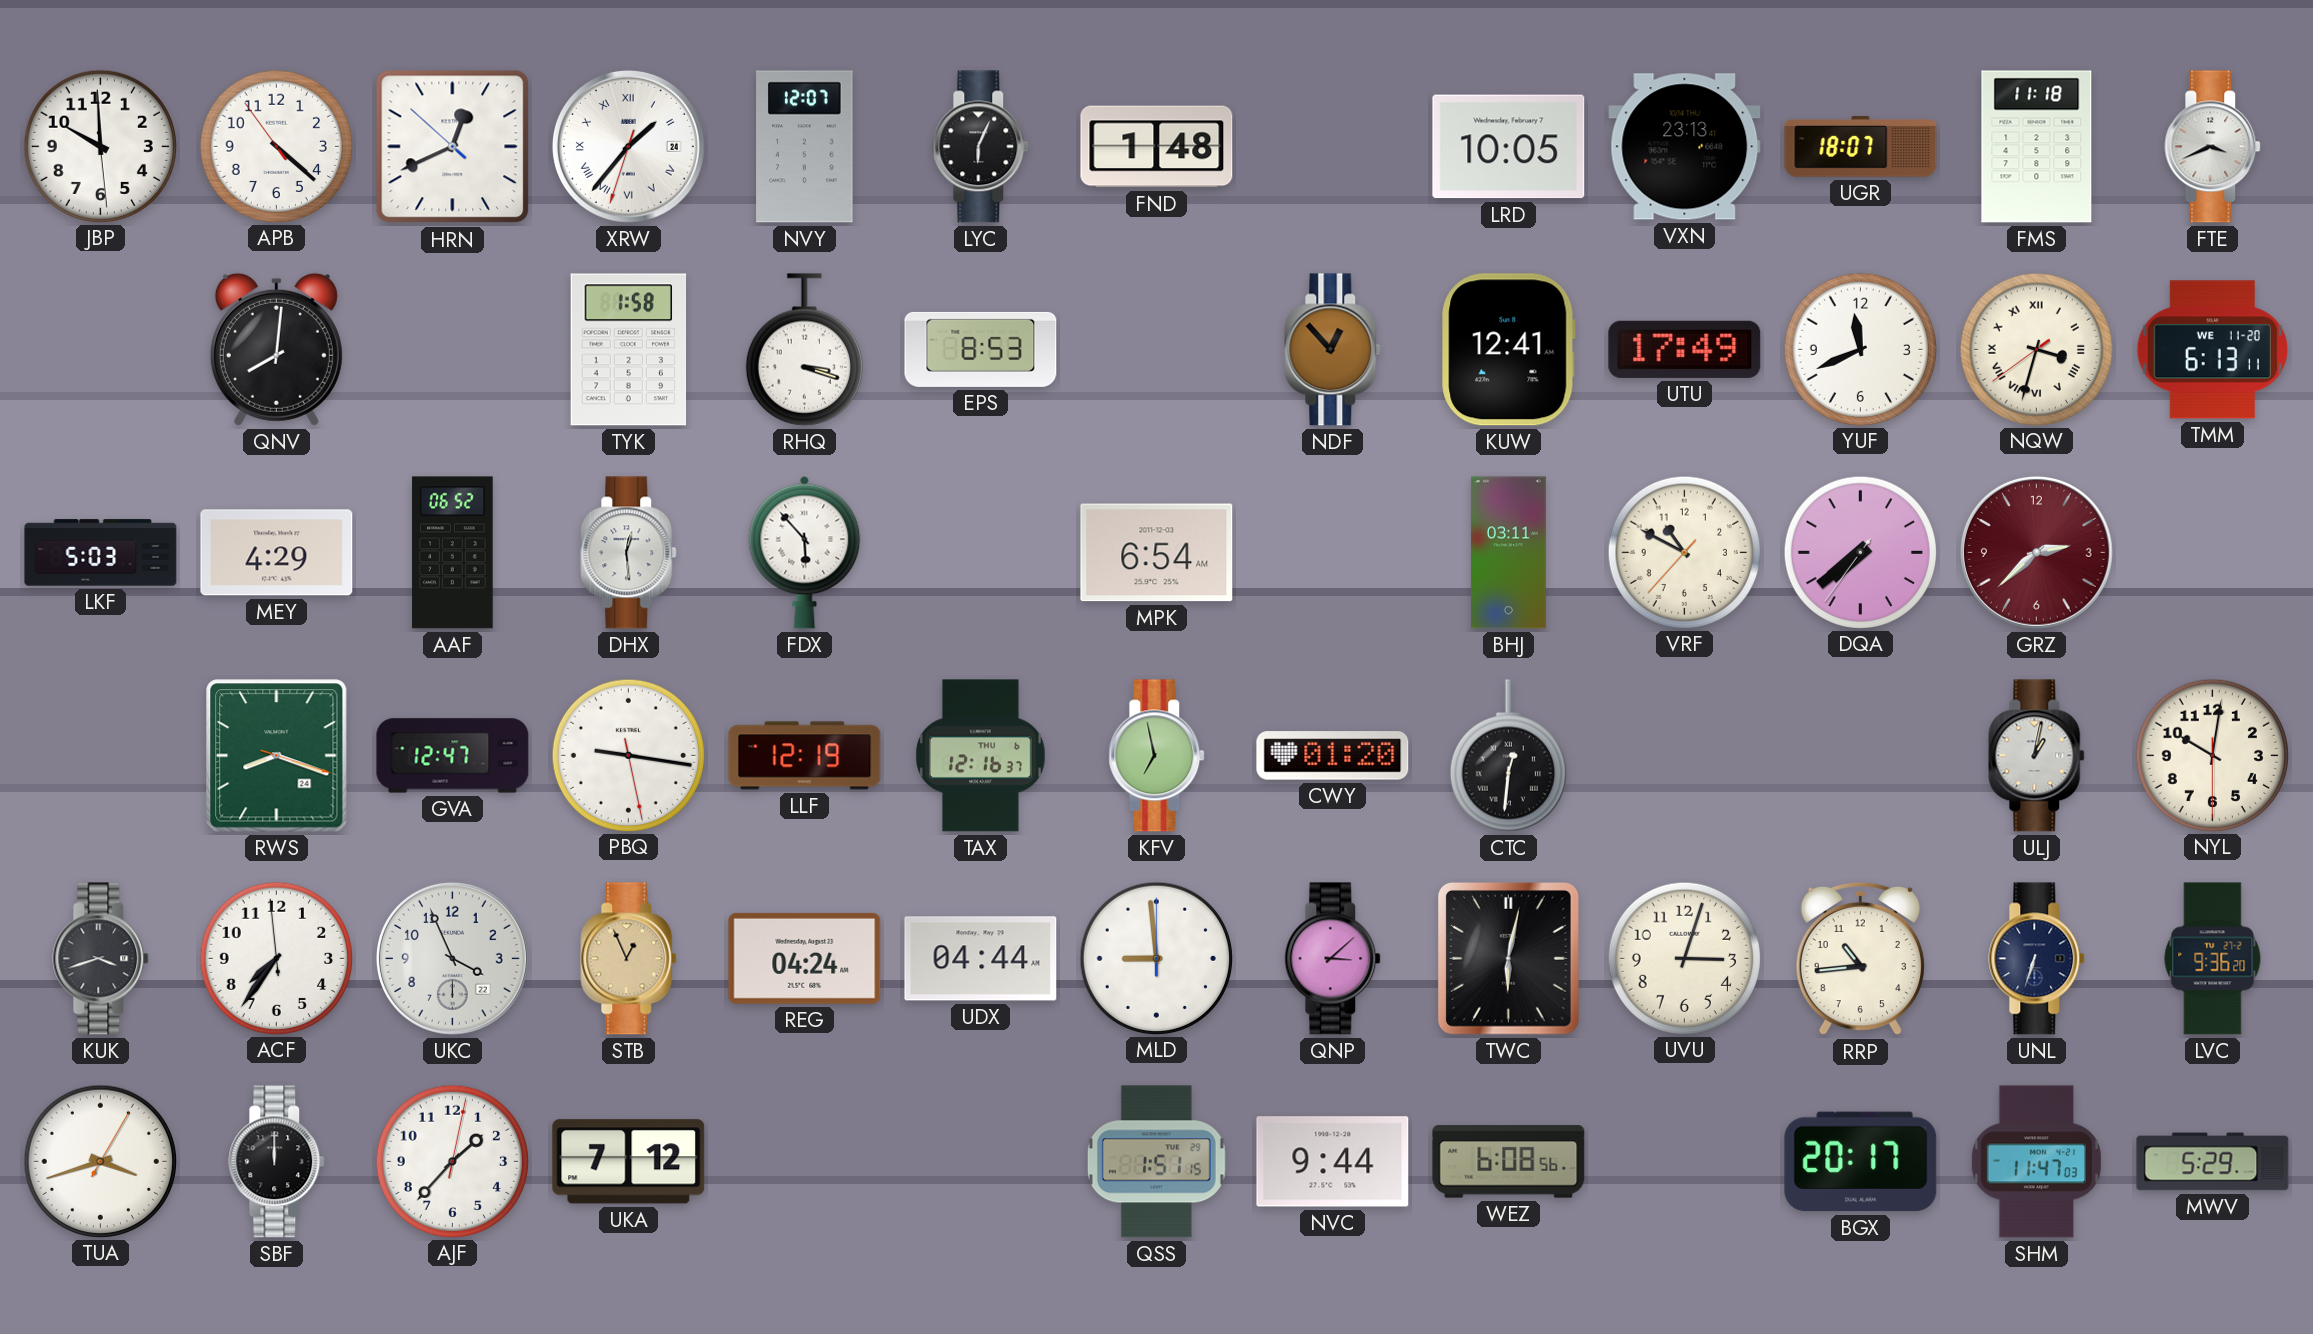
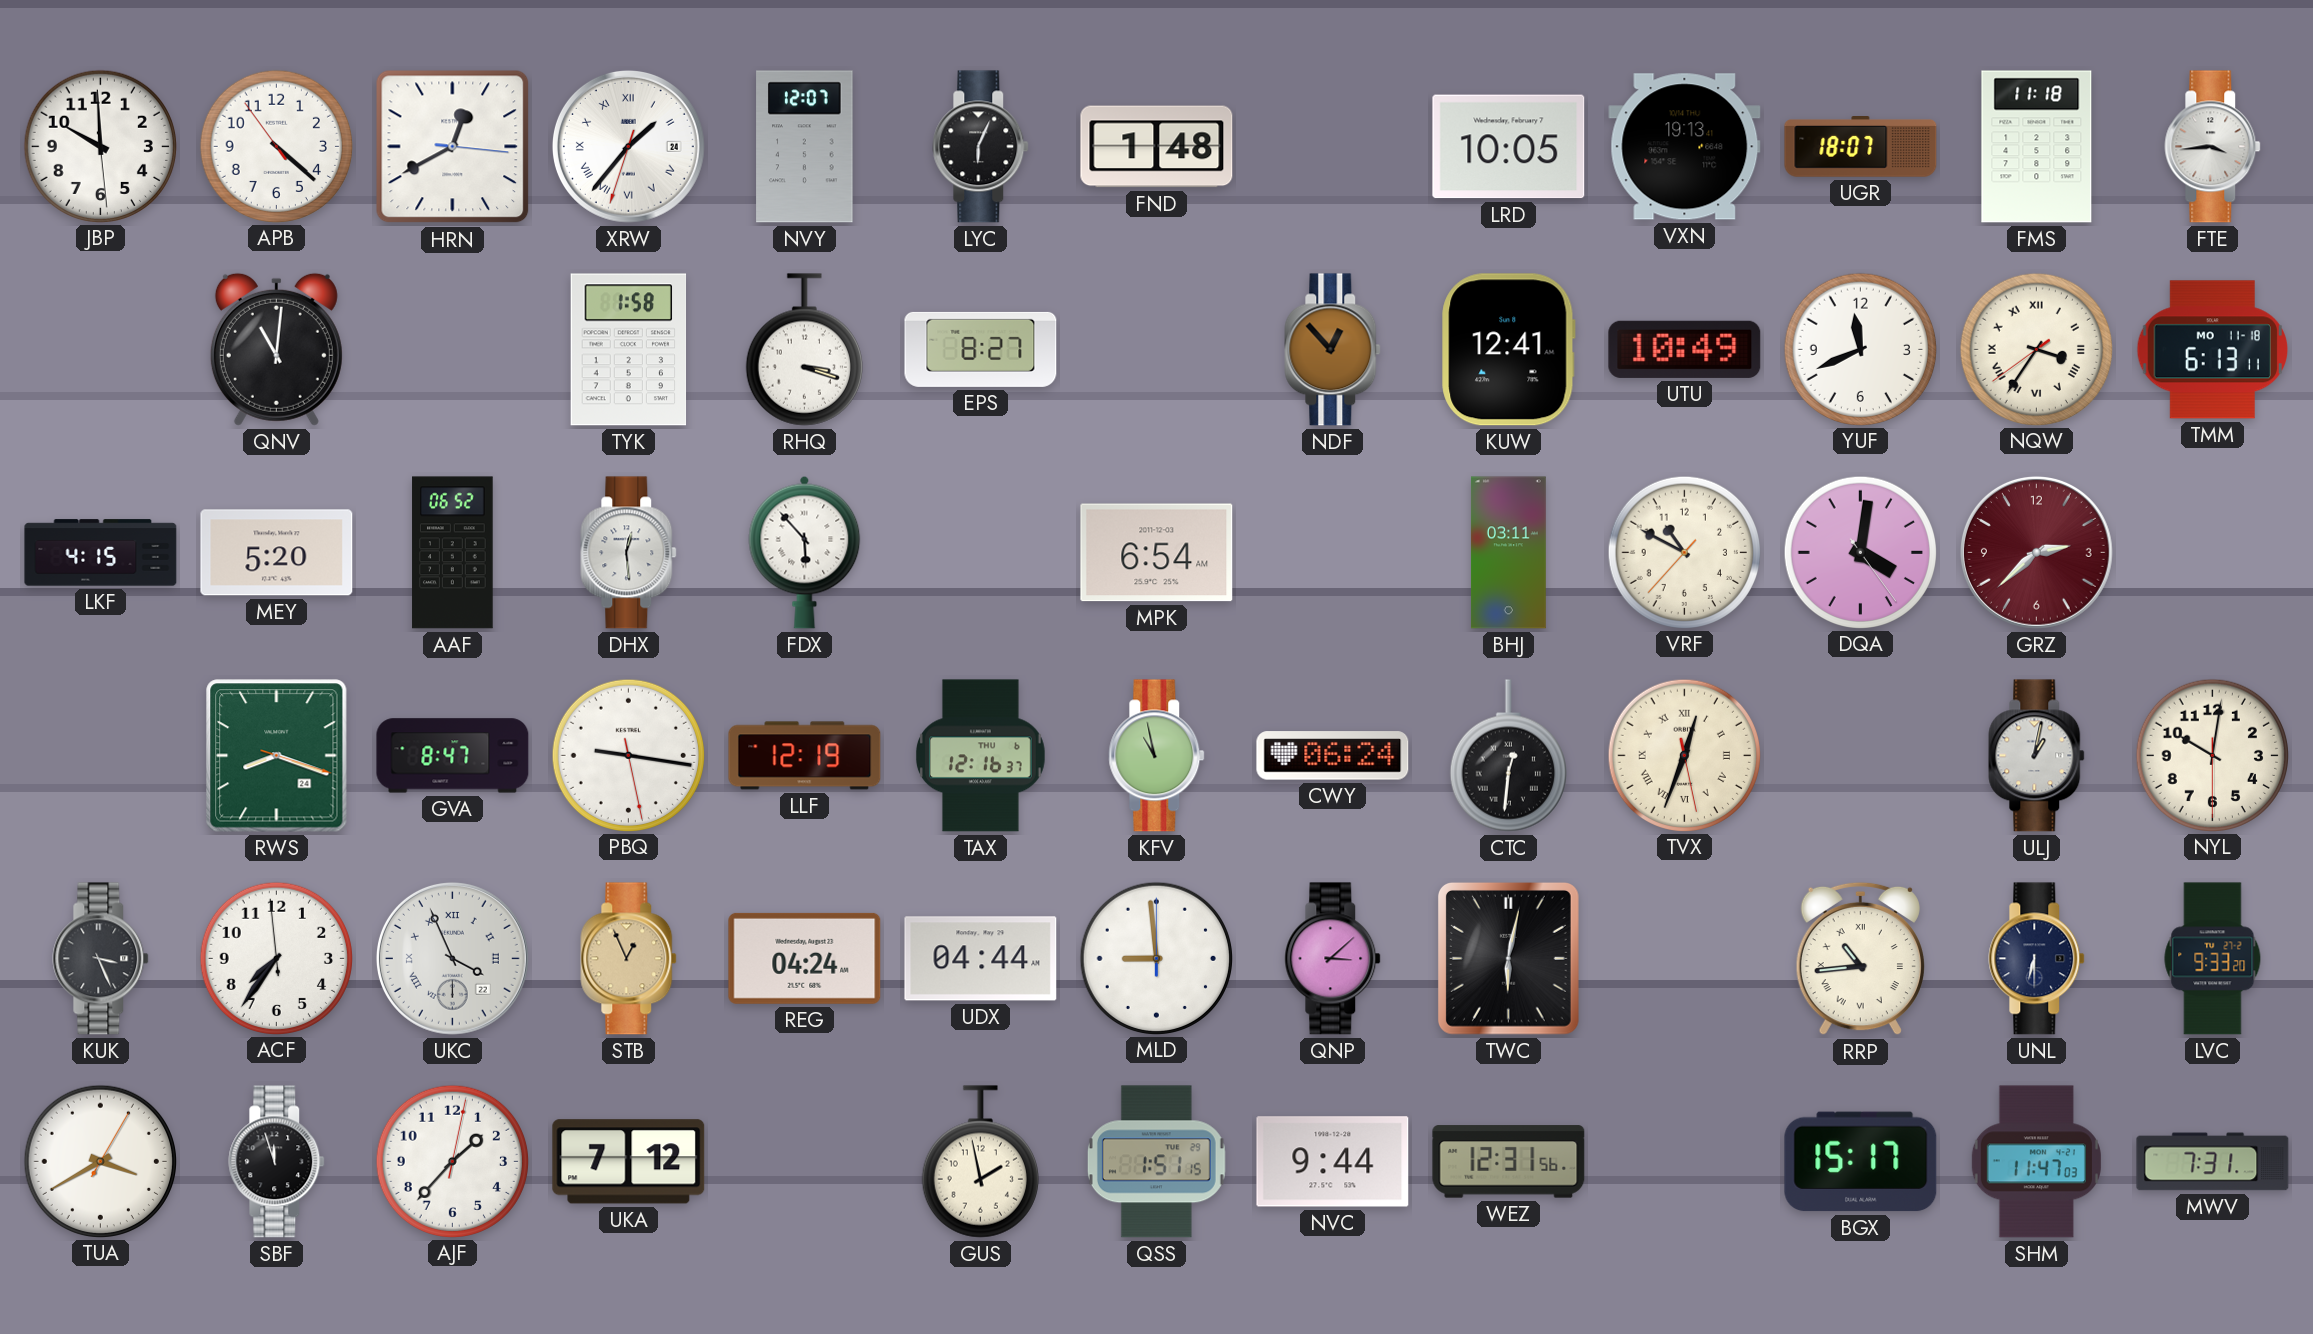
HRN: 12:40:52 -> 12:40:16
VXN: 23:13 -> 19:13
FTE: 3:41 -> 3:44
QNV: 8:01 -> 11:01
EPS: 8:53 -> 8:27
UTU: 17:49 -> 10:49
NQW: 3:32 -> 3:35
TMM date: WE 11-20 -> MO 11-18
LKF: 5:03 -> 4:15
MEY: 4:29 -> 5:20
DQA: 7:38 -> 4:01
GVA: 12:47 -> 8:47
KFV: 6:58 -> 10:58
CWY: 01:20 -> 06:24
TVX: none -> 12:33
KUK: 3:42 -> 3:26
UKC numerals: Arabic -> Roman
UVU: 3:03 -> none
RRP numerals: Arabic -> Roman
UNL: 6:33 -> 6:30
LVC: 9:36 -> 9:33
TUA: 3:42 -> 3:40
SBF: 12:00 -> 11:57
GUS: none -> 1:58
WEZ: 6:08 -> 12:31
BGX: 20:17 -> 15:17
MWV: 5:29 -> 7:31
